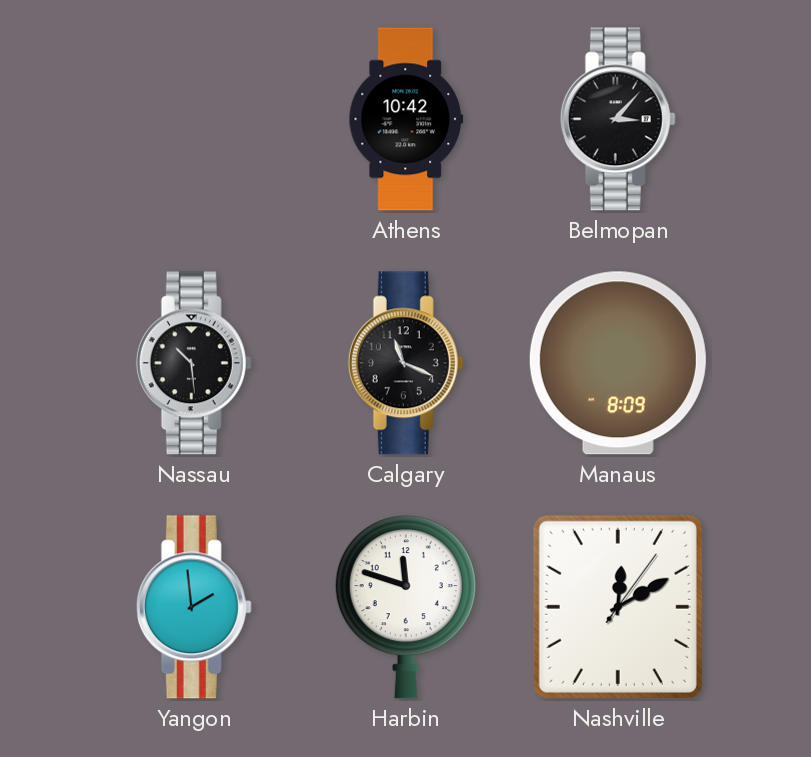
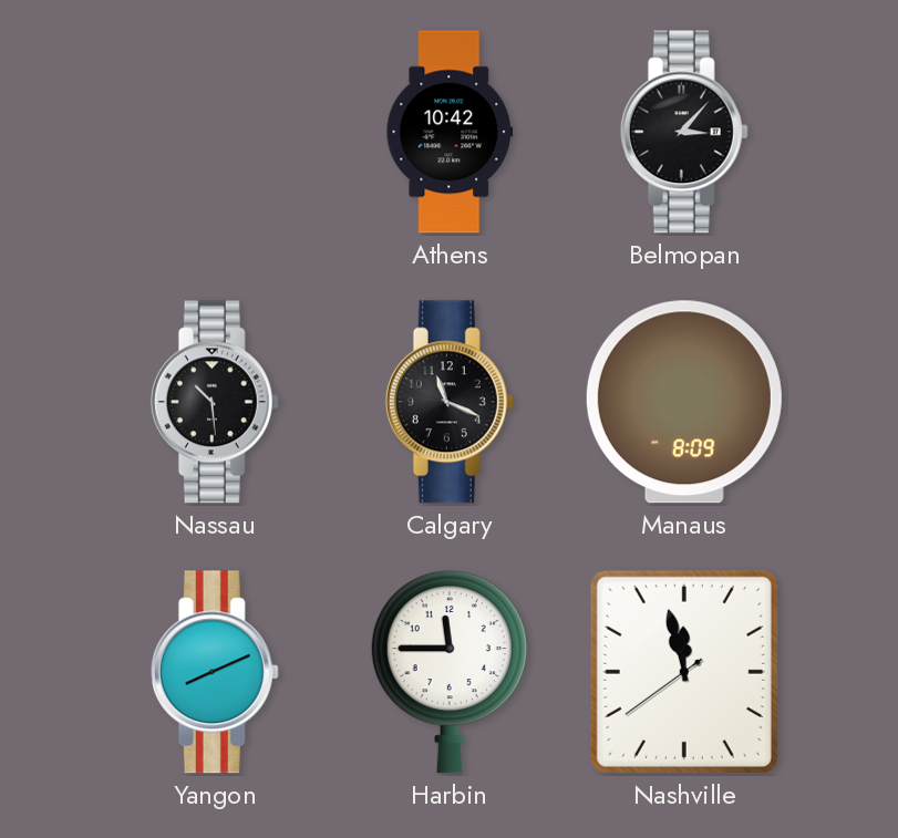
Yangon: 1:59 -> 8:11
Harbin: 11:48 -> 11:45
Nashville: 12:10 -> 11:57
